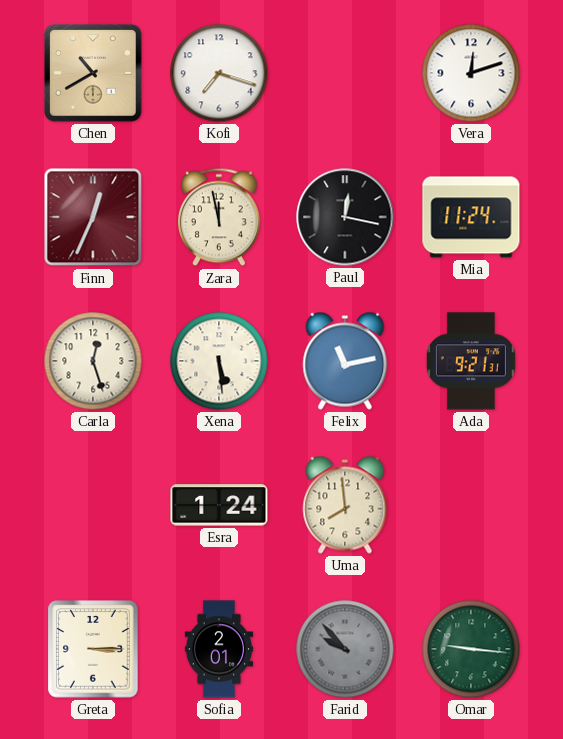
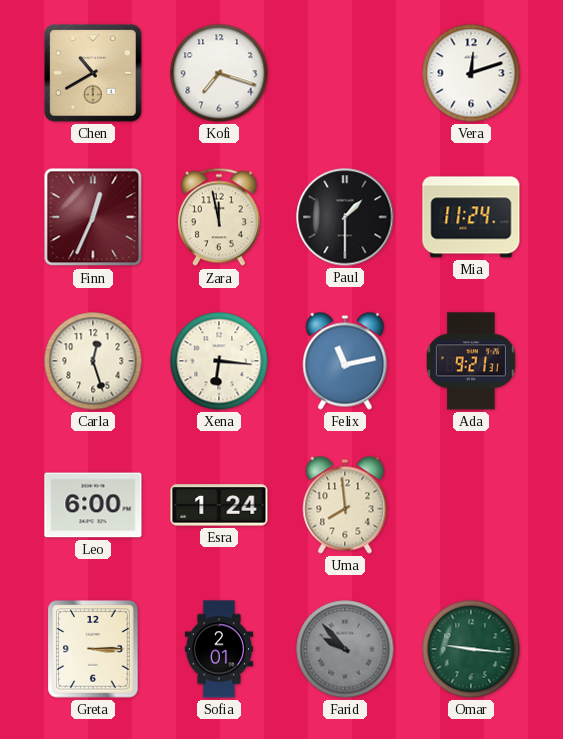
Paul: 12:17 -> 1:30
Xena: 5:29 -> 6:16
Leo: none -> 6:00
